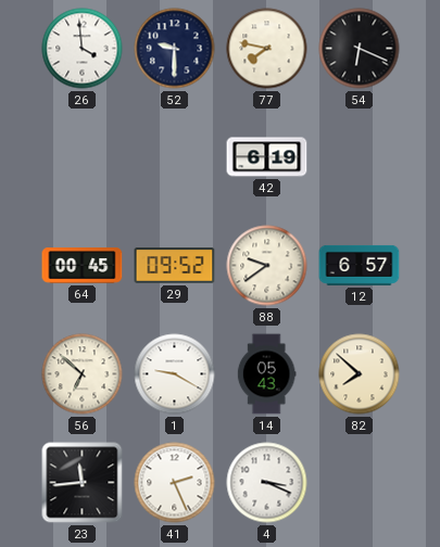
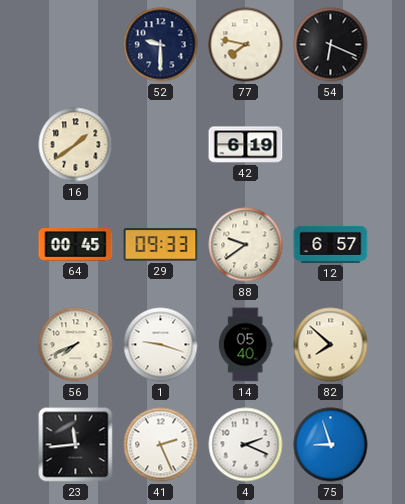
26: 3:59 -> none
16: none -> 1:39
29: 09:52 -> 09:33
56: 6:52 -> 7:41
1: 9:20 -> 9:18
14: 05:43 -> 05:40
4: 3:19 -> 2:19
75: none -> 8:57
